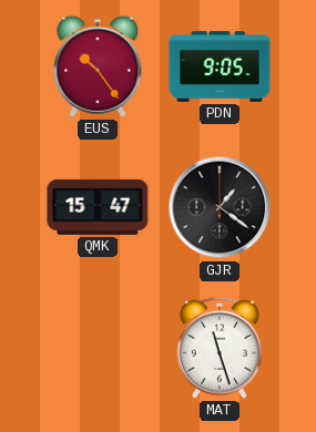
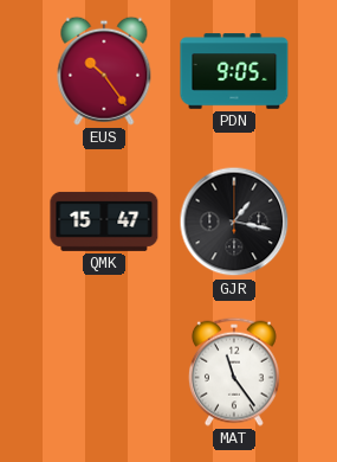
GJR: 1:21 -> 1:17
MAT: 11:27 -> 11:24
